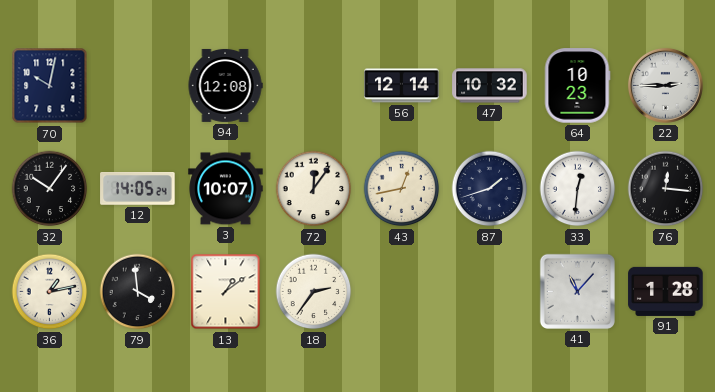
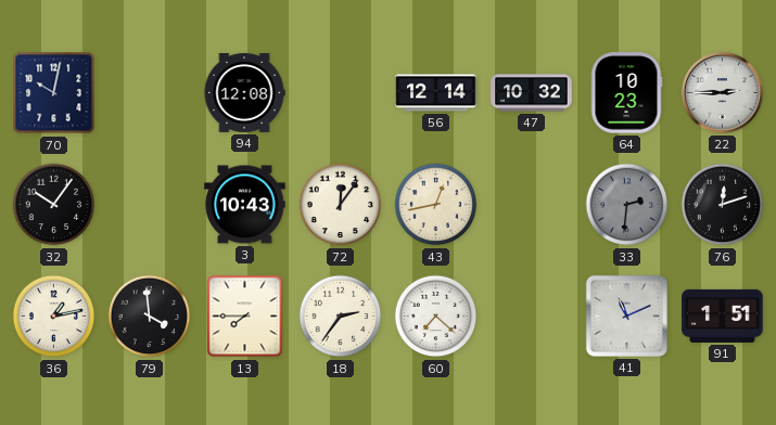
12: 14:05 -> none
3: 10:07 -> 10:43
87: 1:42 -> none
33: 12:31 -> 2:31
33 dial: white -> grey
76: 12:16 -> 12:12
13: 1:09 -> 7:45
60: none -> 7:22
41: 11:07 -> 11:11
91: 1:28 -> 1:51
